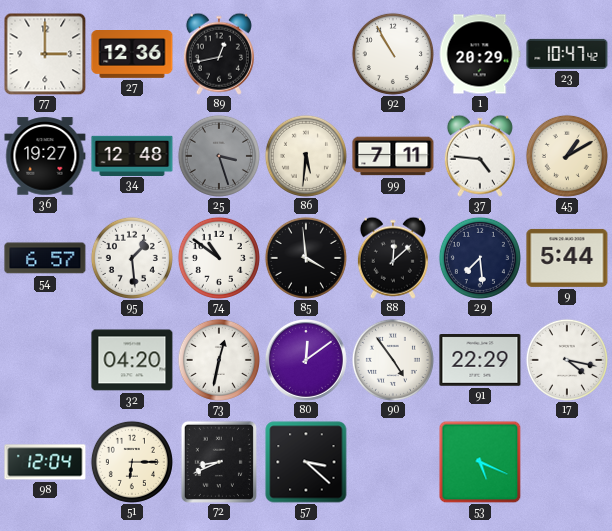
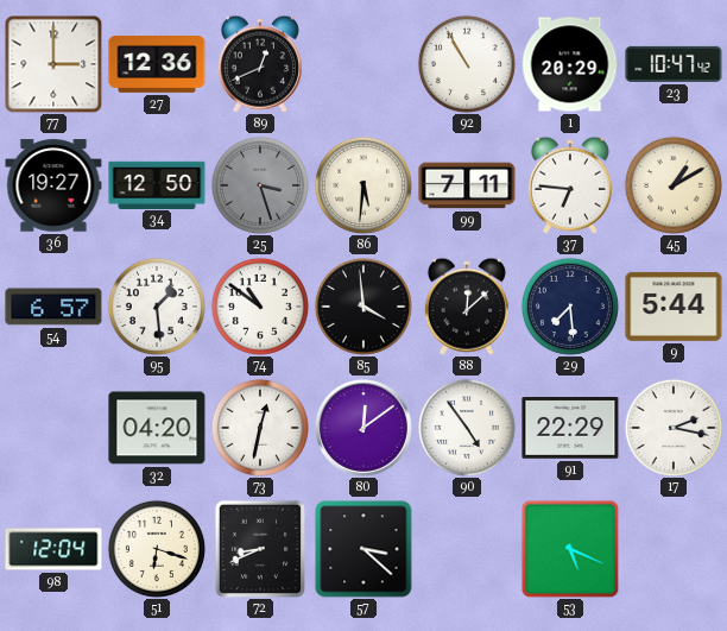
89: 12:43 -> 12:41
34: 12:48 -> 12:50
37: 4:46 -> 6:46
17: 4:17 -> 2:17
51: 6:15 -> 6:18
